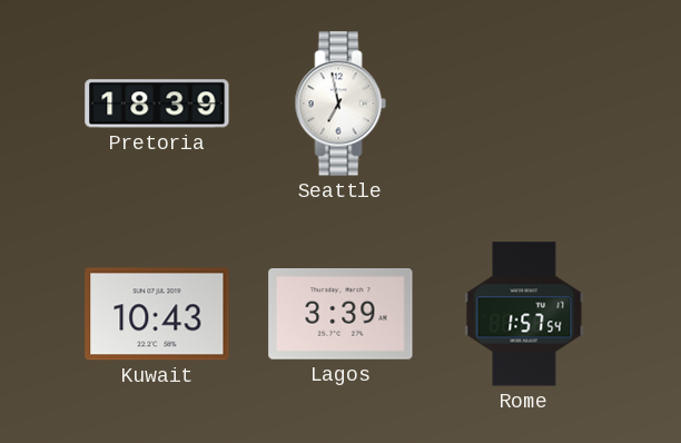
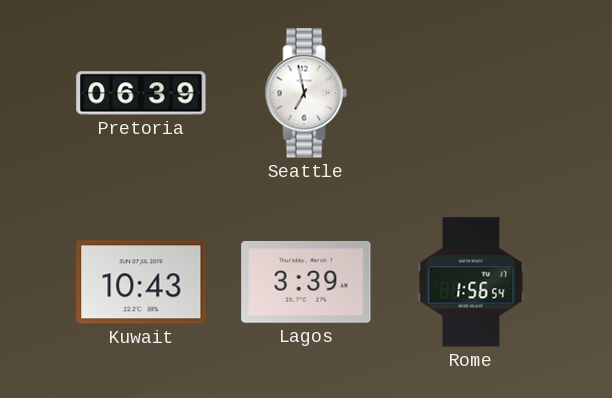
Pretoria: 18:39 -> 06:39
Rome: 1:57 -> 1:56
